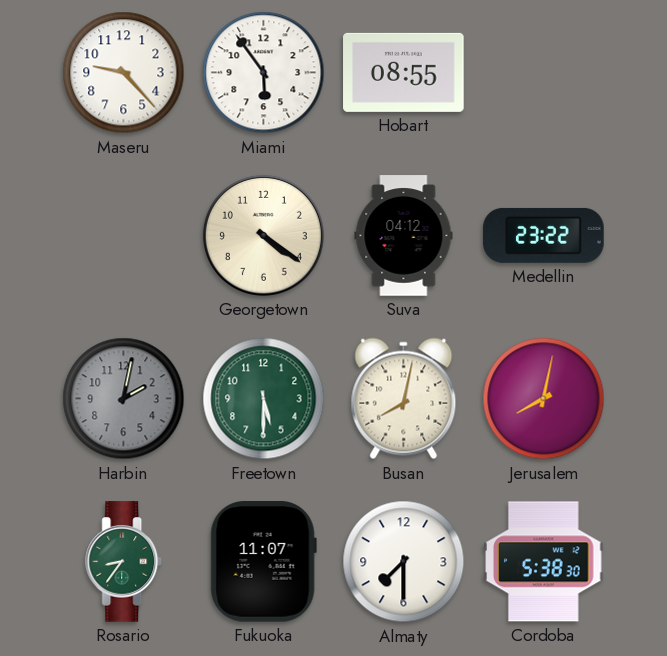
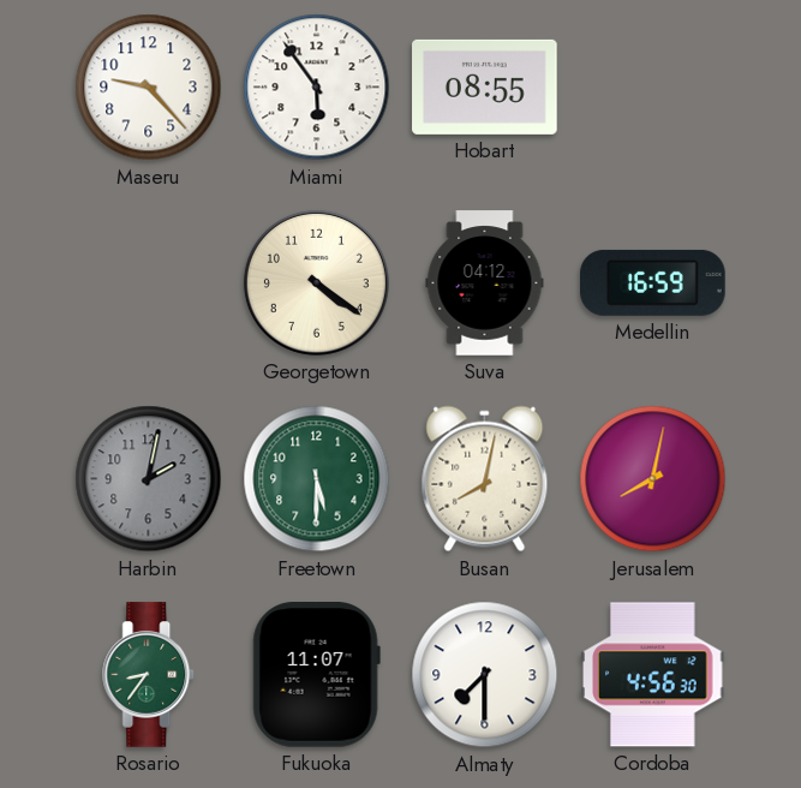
Medellin: 23:22 -> 16:59
Cordoba: 5:38 -> 4:56
